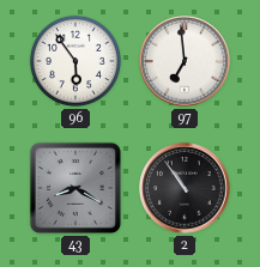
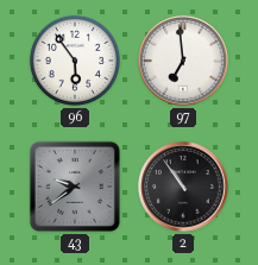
43: 8:20 -> 9:39
